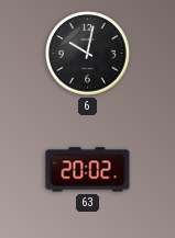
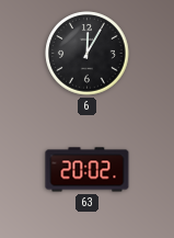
6: 10:02 -> 12:05
